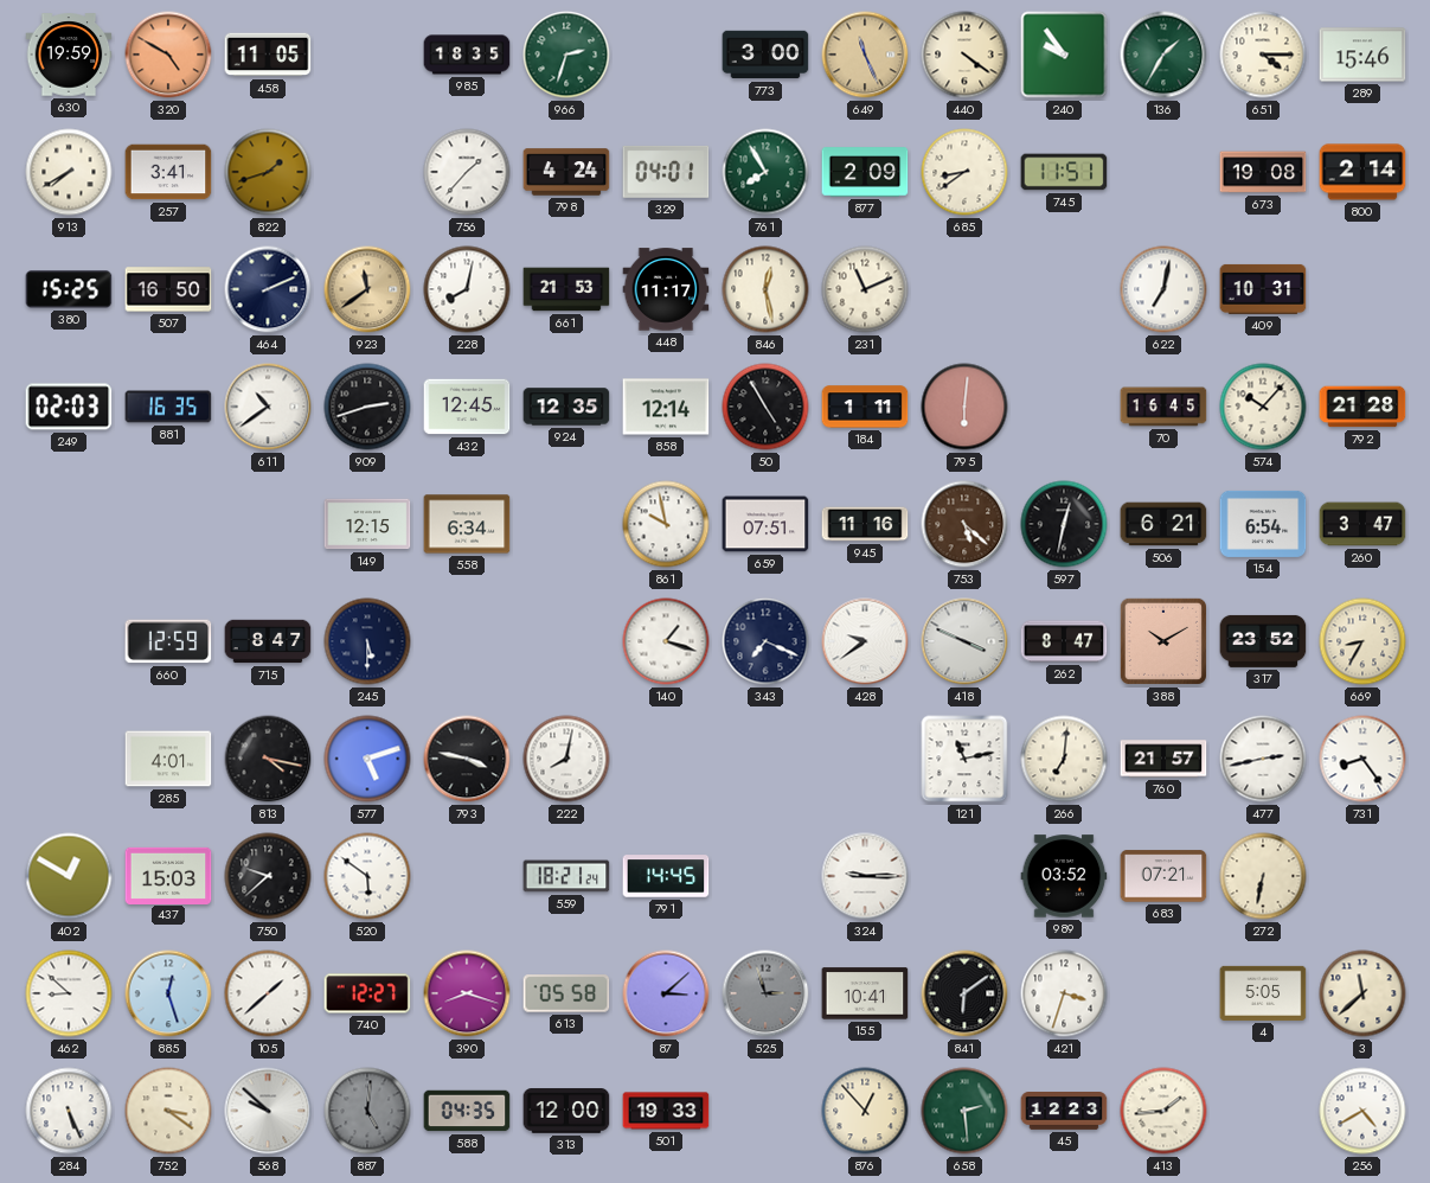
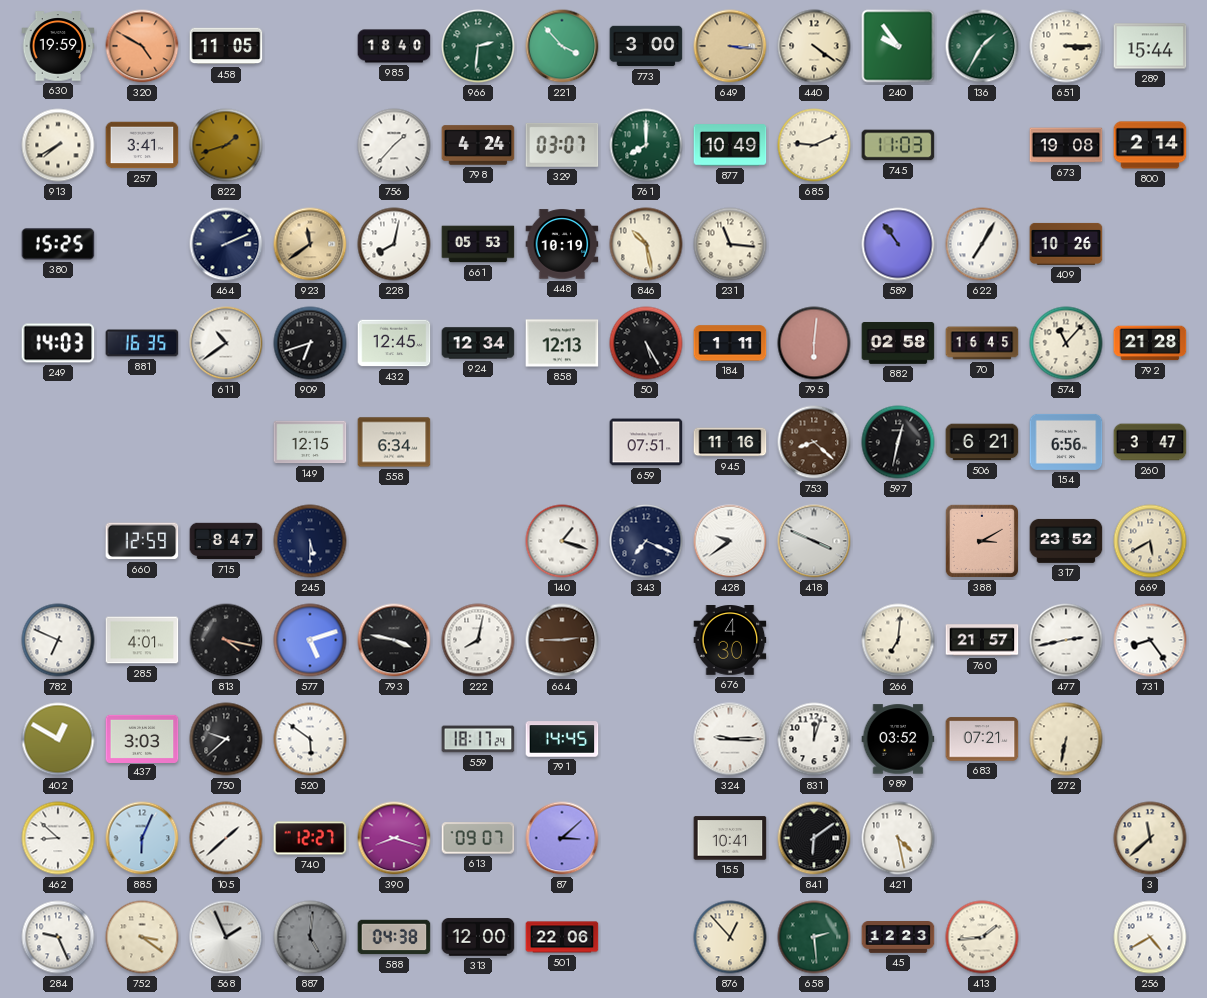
985: 18:35 -> 18:40
966: 2:33 -> 2:31
221: none -> 3:53
649: 11:26 -> 3:16
651: 4:15 -> 3:15
289: 15:46 -> 15:44
329: 04:01 -> 03:07
761: 7:55 -> 8:00
877: 2:09 -> 10:49
685: 8:39 -> 9:11
745: 11:51 -> 11:03
507: 16:50 -> none
661: 21:53 -> 05:53
448: 11:17 -> 10:19
846: 12:28 -> 10:28
231: 11:11 -> 11:16
589: none -> 10:54
622: 7:02 -> 7:05
409: 10:31 -> 10:26
249: 02:03 -> 14:03
909: 2:42 -> 6:42
924: 12:35 -> 12:34
858: 12:14 -> 12:13
50: 4:55 -> 5:25
882: none -> 02:58
574: 10:07 -> 11:07
861: 9:58 -> none
753: 5:22 -> 8:22
154: 6:54 -> 6:56
262: 8:47 -> none
388: 10:10 -> 3:10
669: 8:35 -> 5:40
782: none -> 6:49
664: none -> 2:45
676: none -> 4:30
121: 11:13 -> none
437: 15:03 -> 3:03
559: 18:21 -> 18:17
831: none -> 12:03
885: 12:27 -> 6:04
613: 05:58 -> 09:07
525: 2:57 -> none
421: 3:33 -> 4:28
4: 5:05 -> none
284: 5:26 -> 9:26
568: 9:52 -> 1:56
588: 04:35 -> 04:38
501: 19:33 -> 22:06
